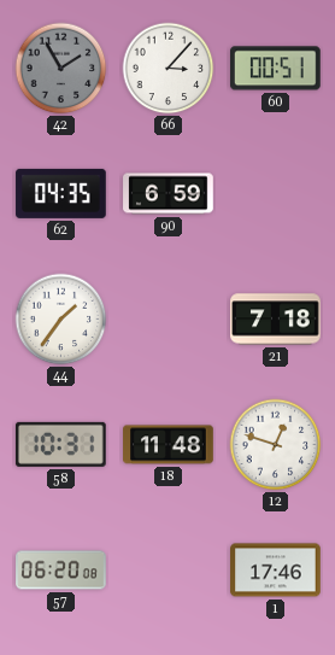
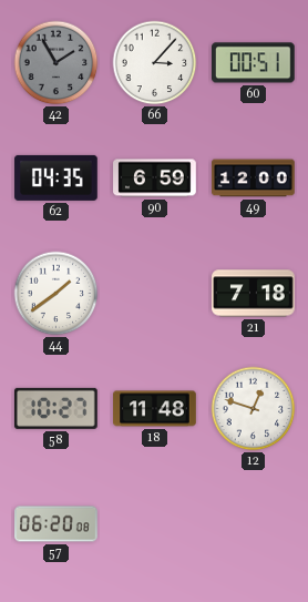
49: none -> 12:00
44: 1:36 -> 1:39
58: 10:31 -> 10:27
1: 17:46 -> none
